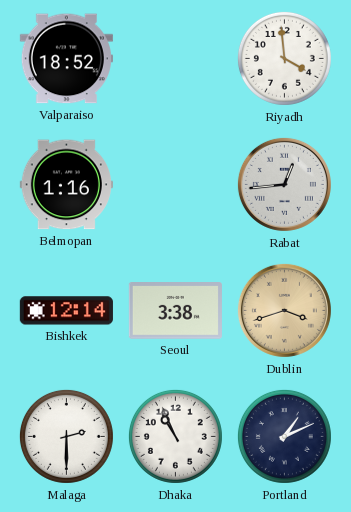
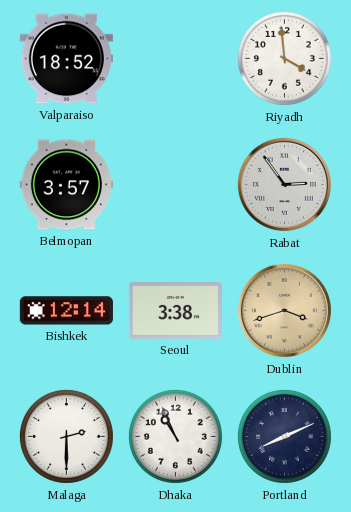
Belmopan: 1:16 -> 3:57
Rabat: 12:44 -> 2:54
Portland: 1:11 -> 8:11
